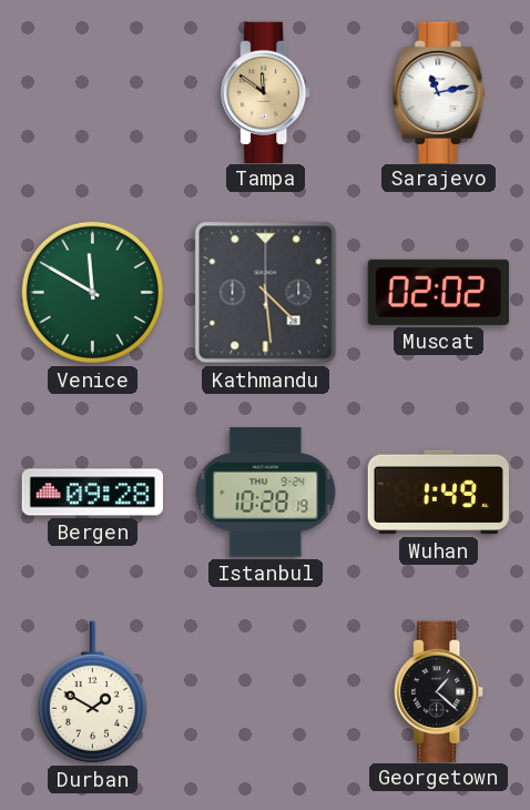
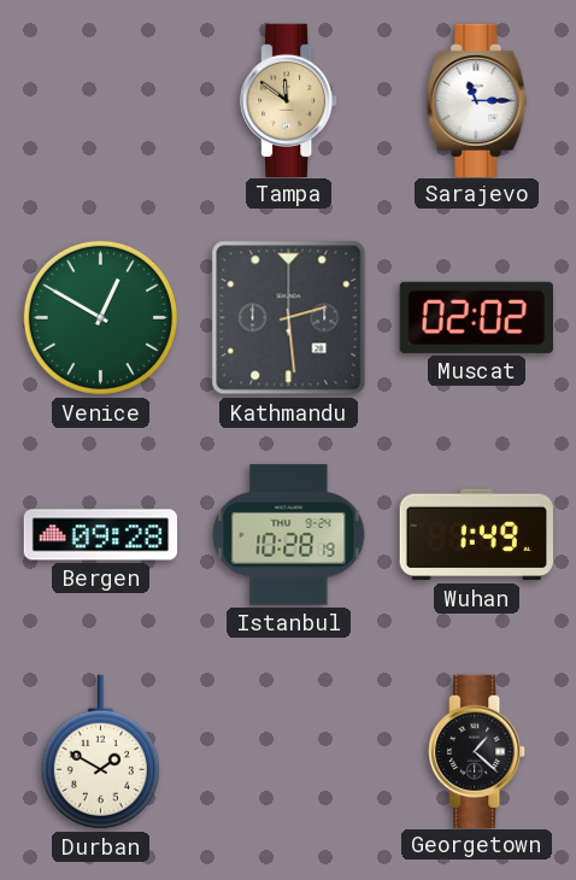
Sarajevo: 11:13 -> 11:15
Venice: 11:50 -> 12:50
Kathmandu: 4:29 -> 2:29
